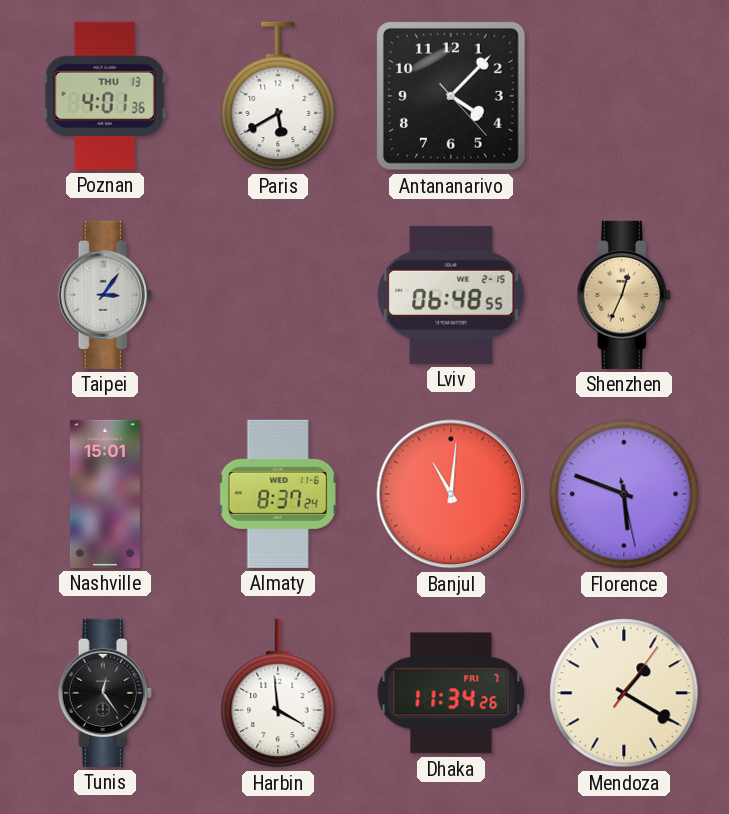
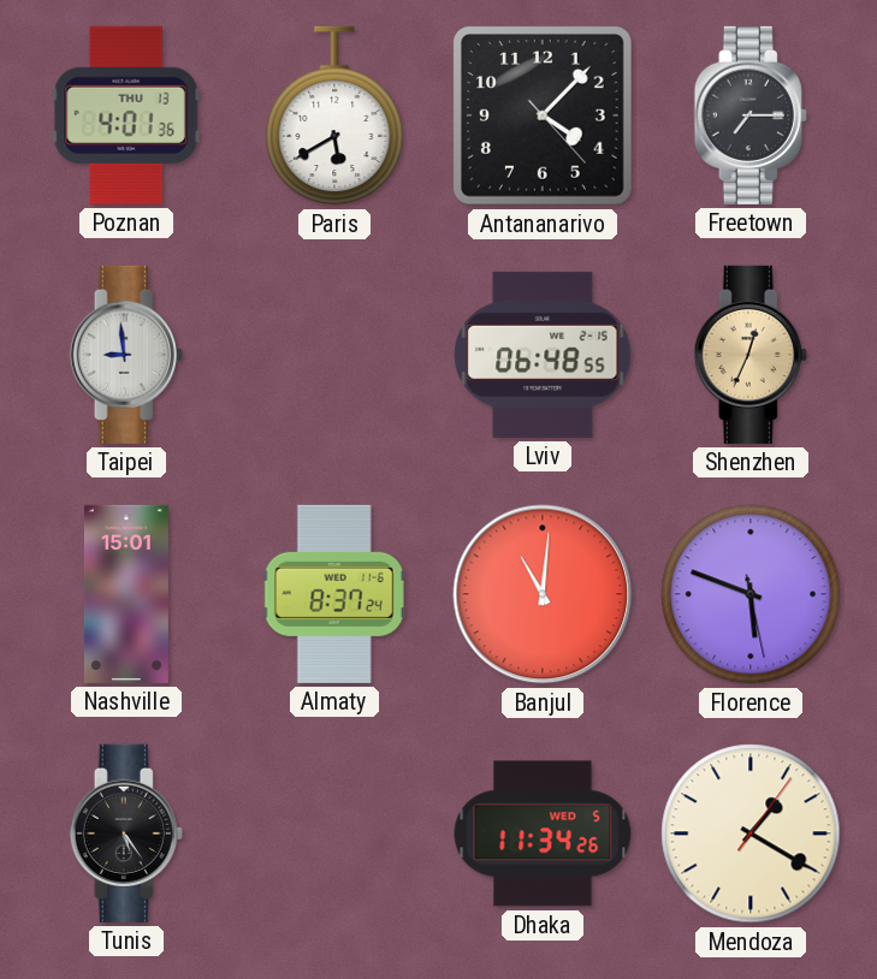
Freetown: none -> 7:15
Taipei: 3:06 -> 8:59
Tunis: 12:24 -> 5:24
Harbin: 3:59 -> none
Dhaka date: FRI 7 -> WED 5
